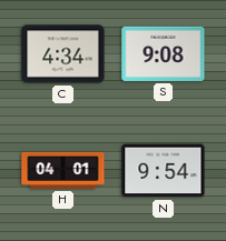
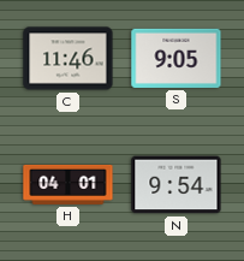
C: 4:34 -> 11:46
S: 9:08 -> 9:05
